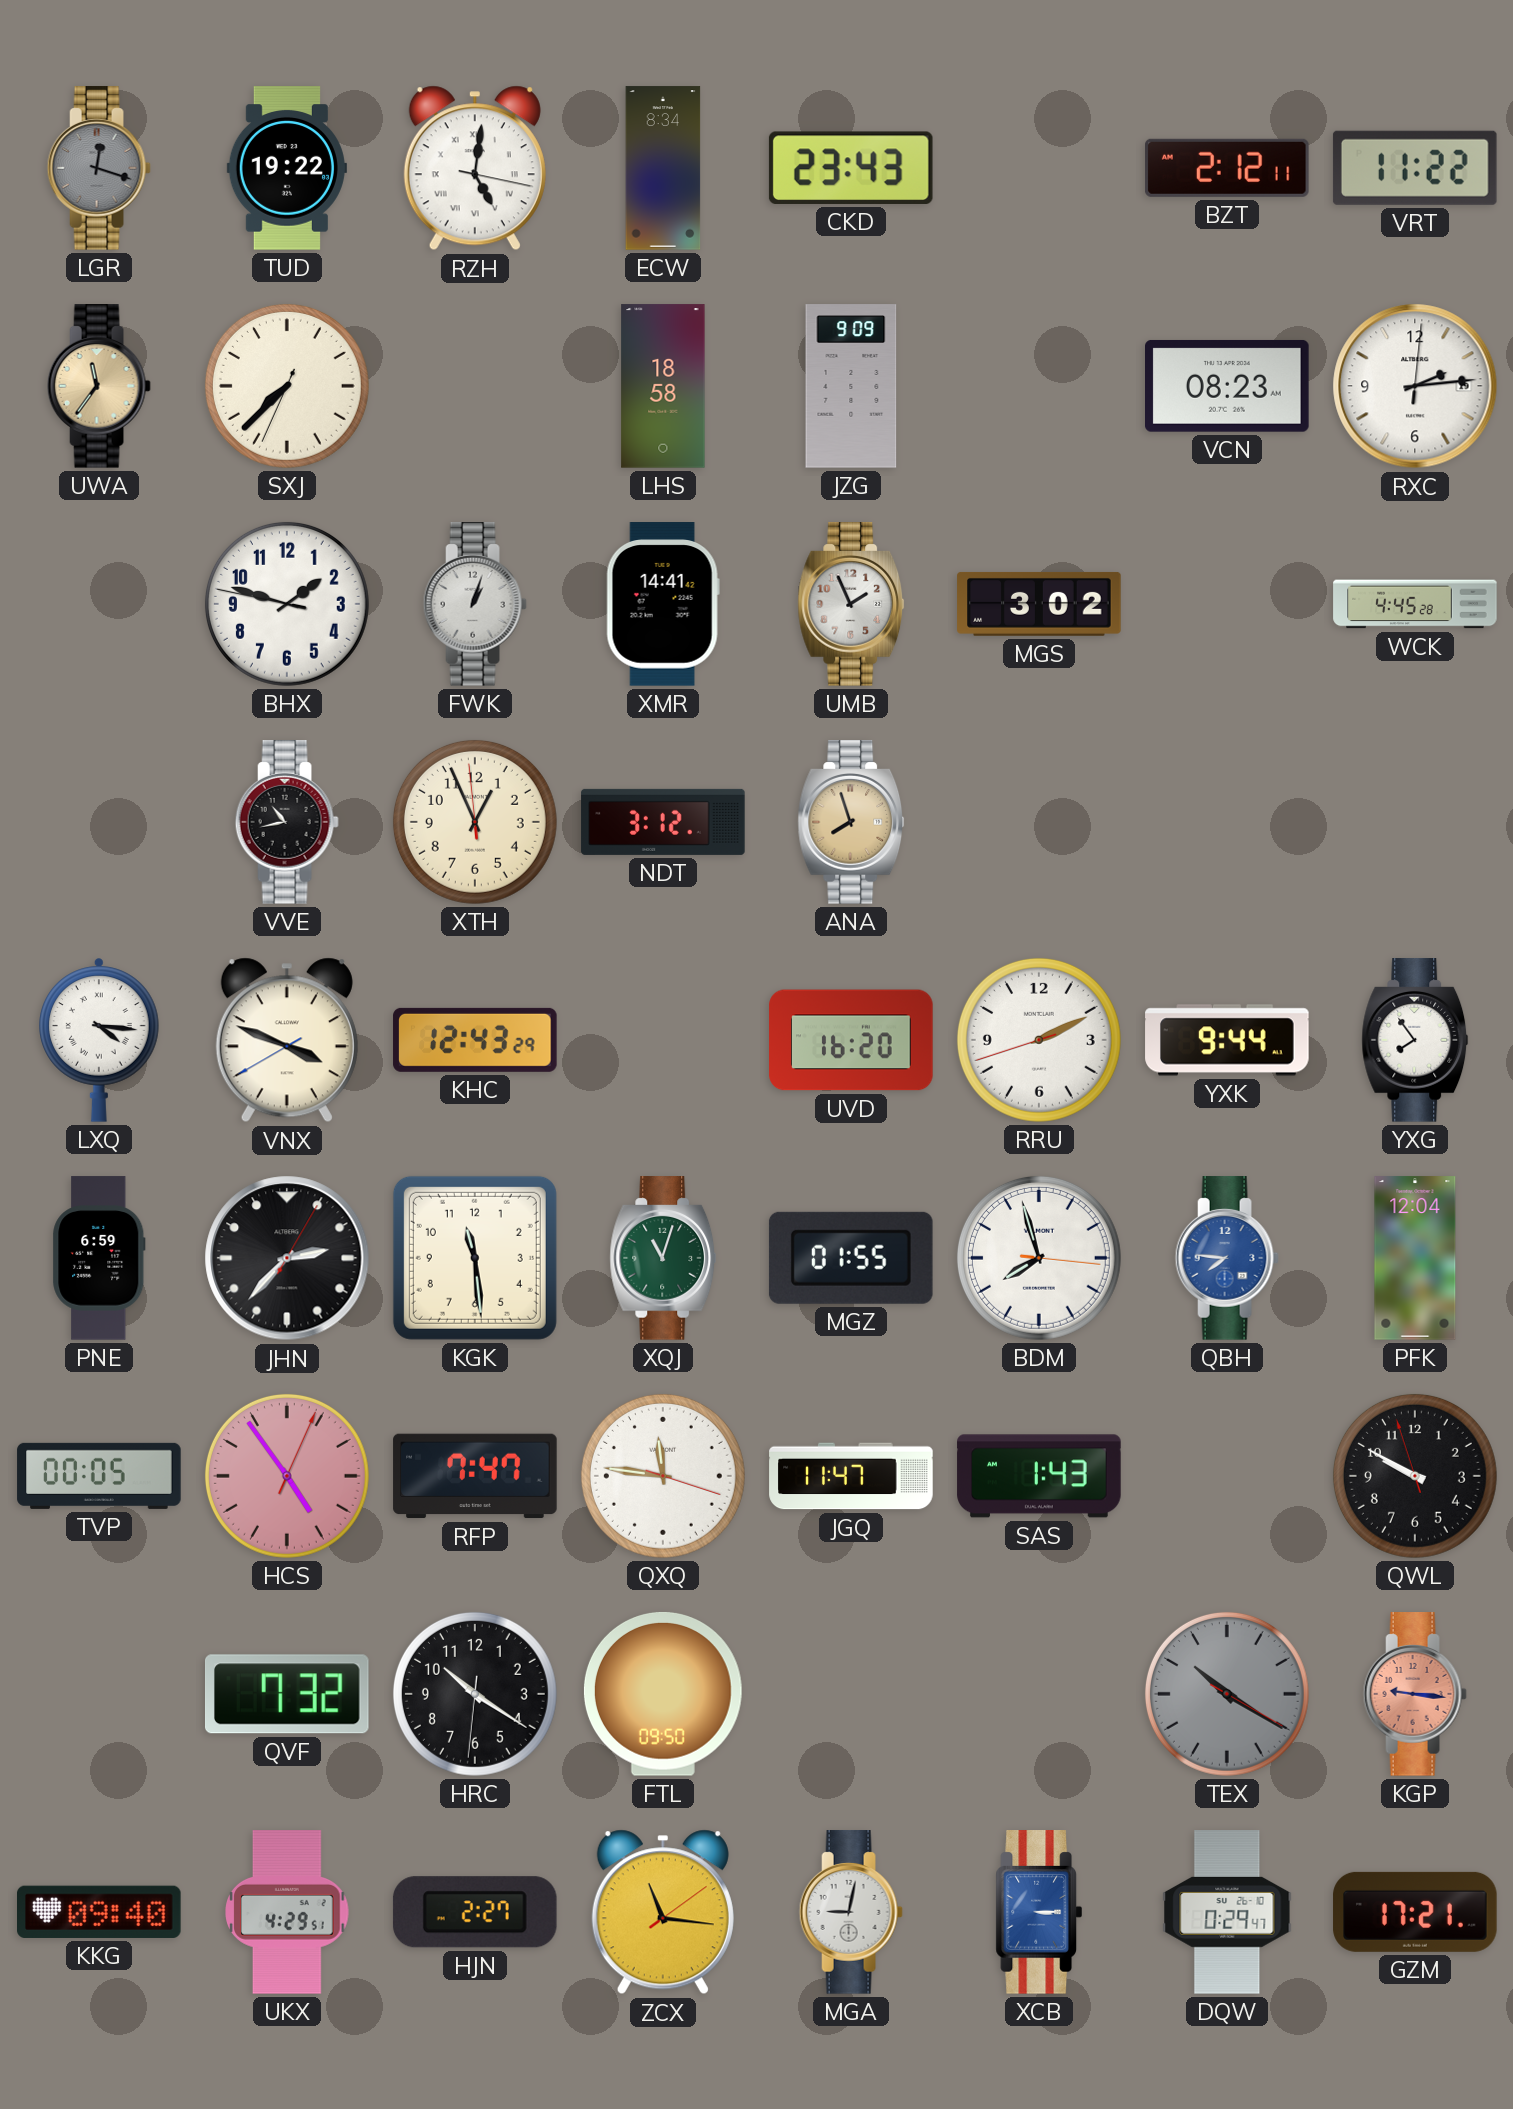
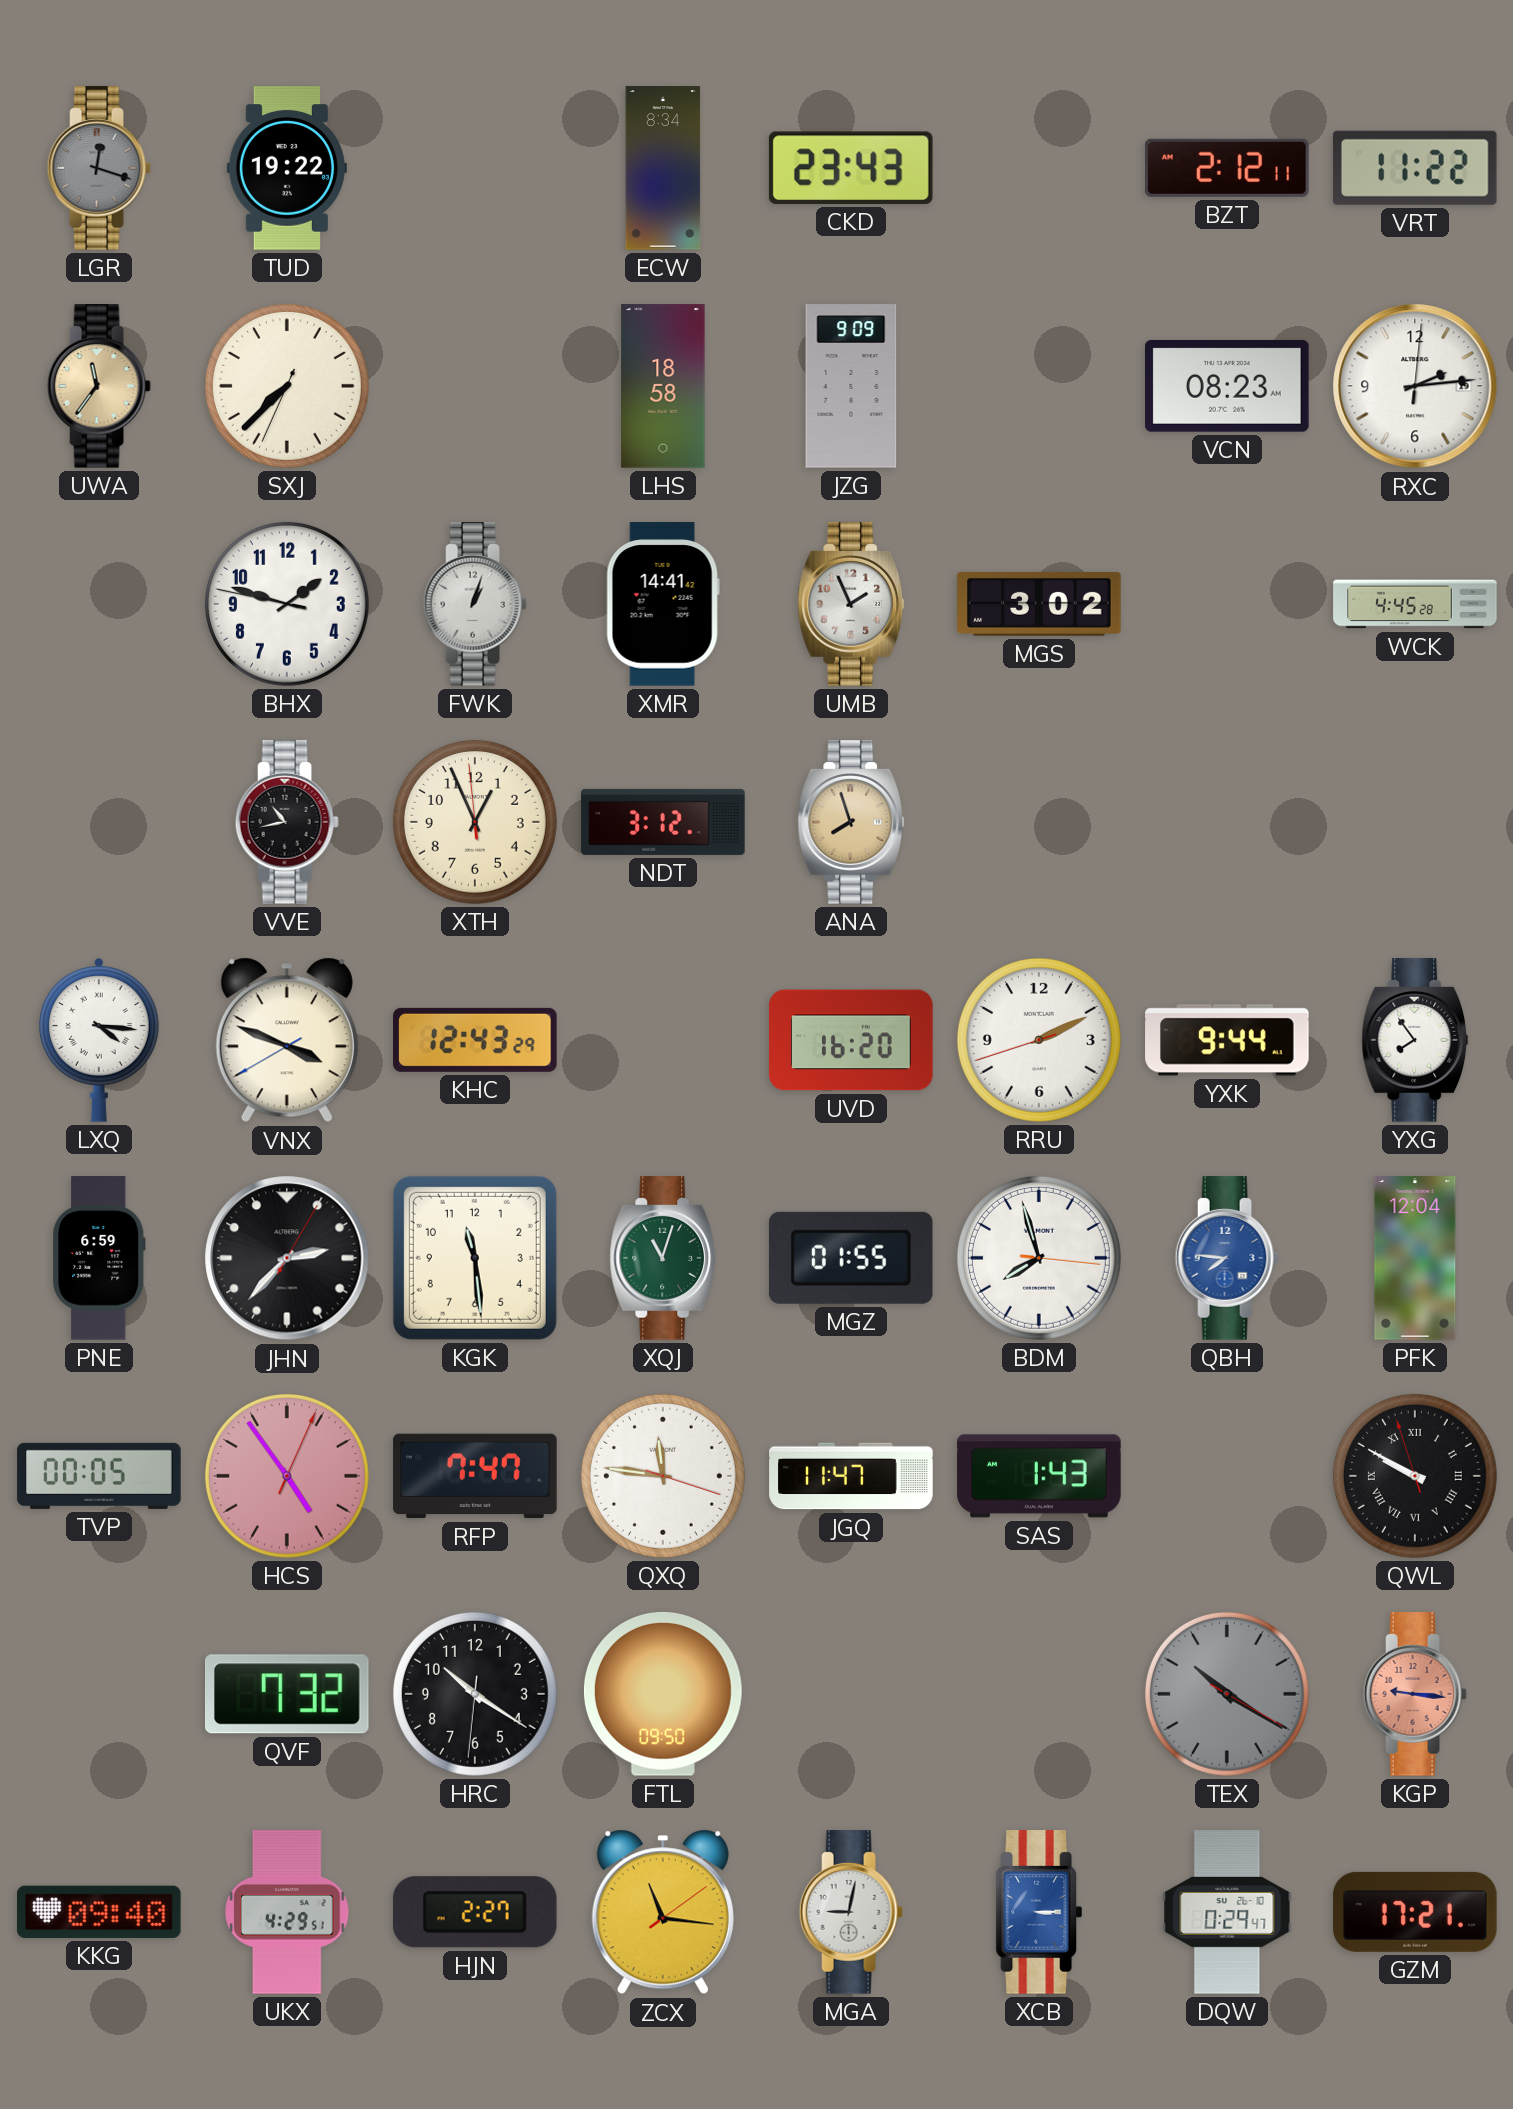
RZH: 5:01 -> none
QWL numerals: Arabic -> Roman
